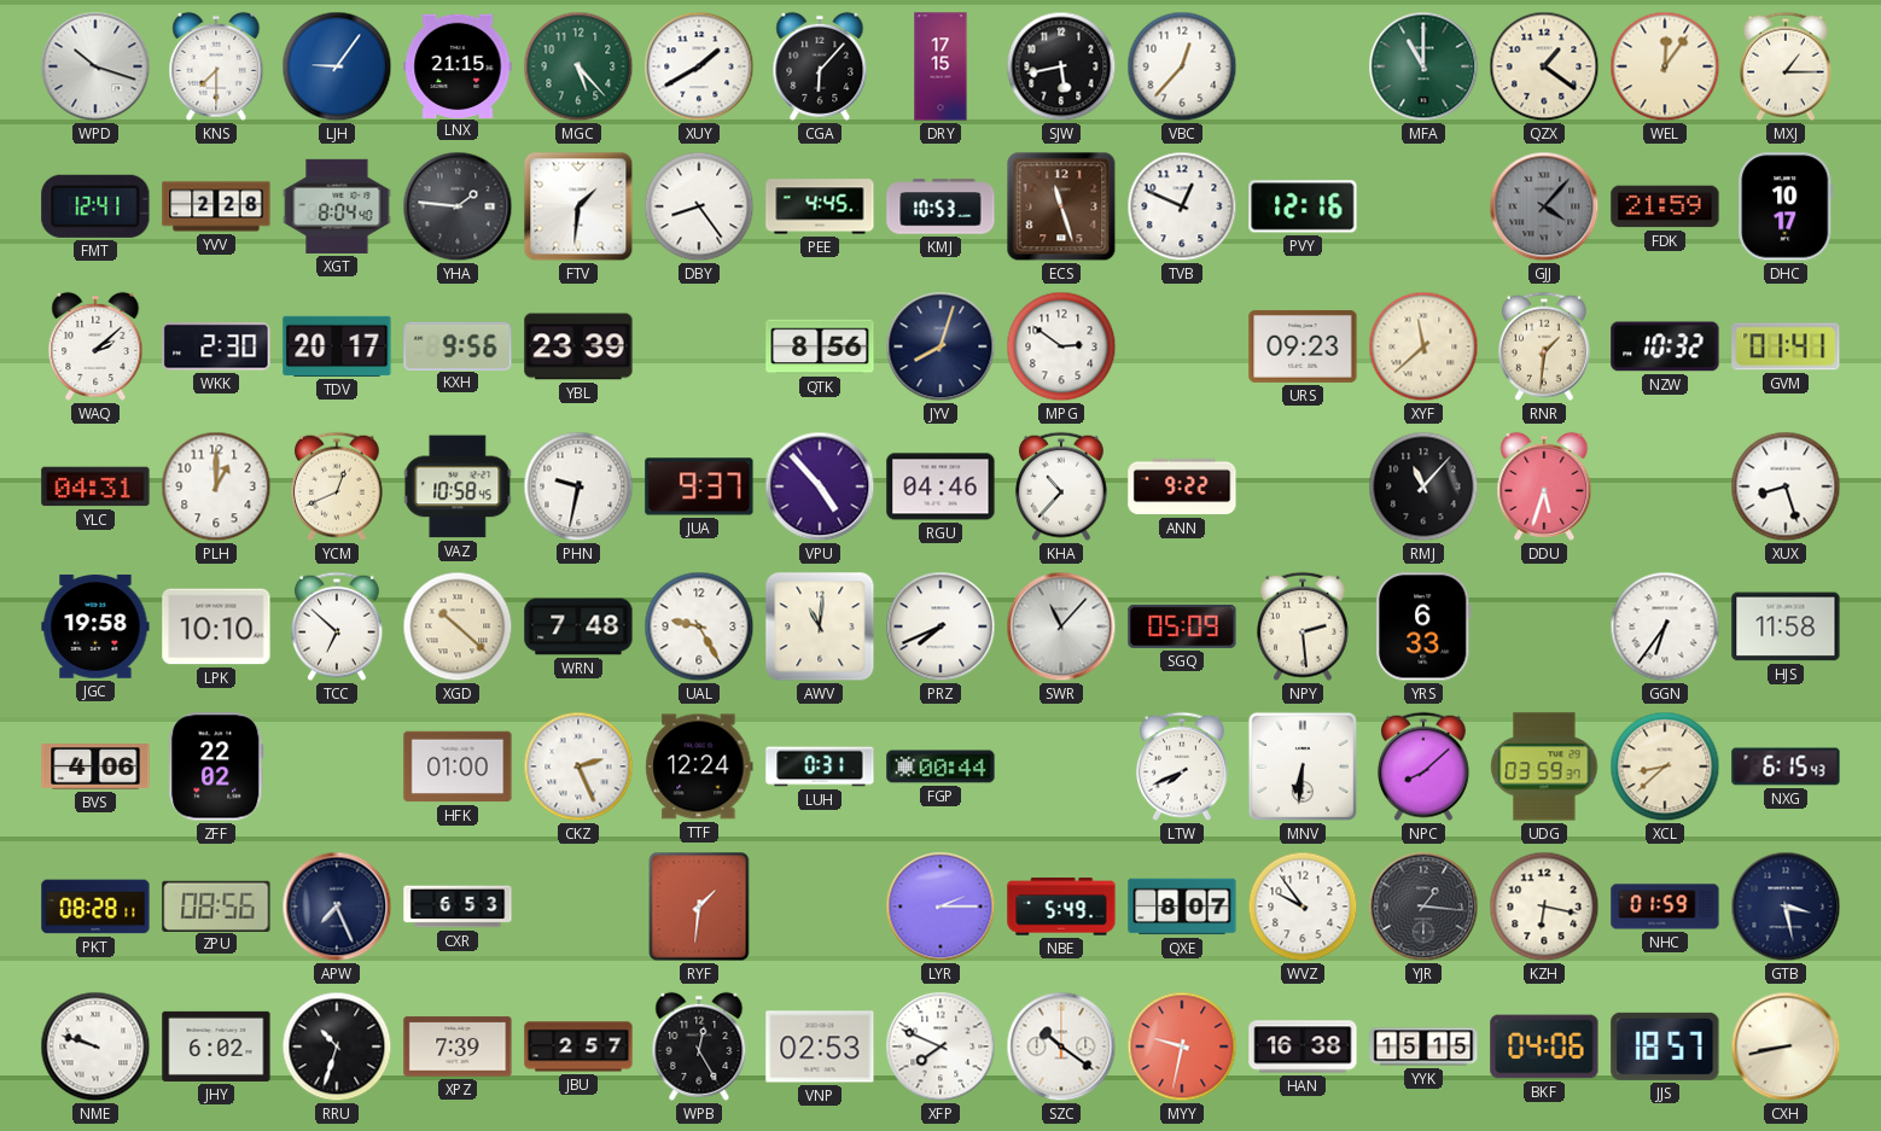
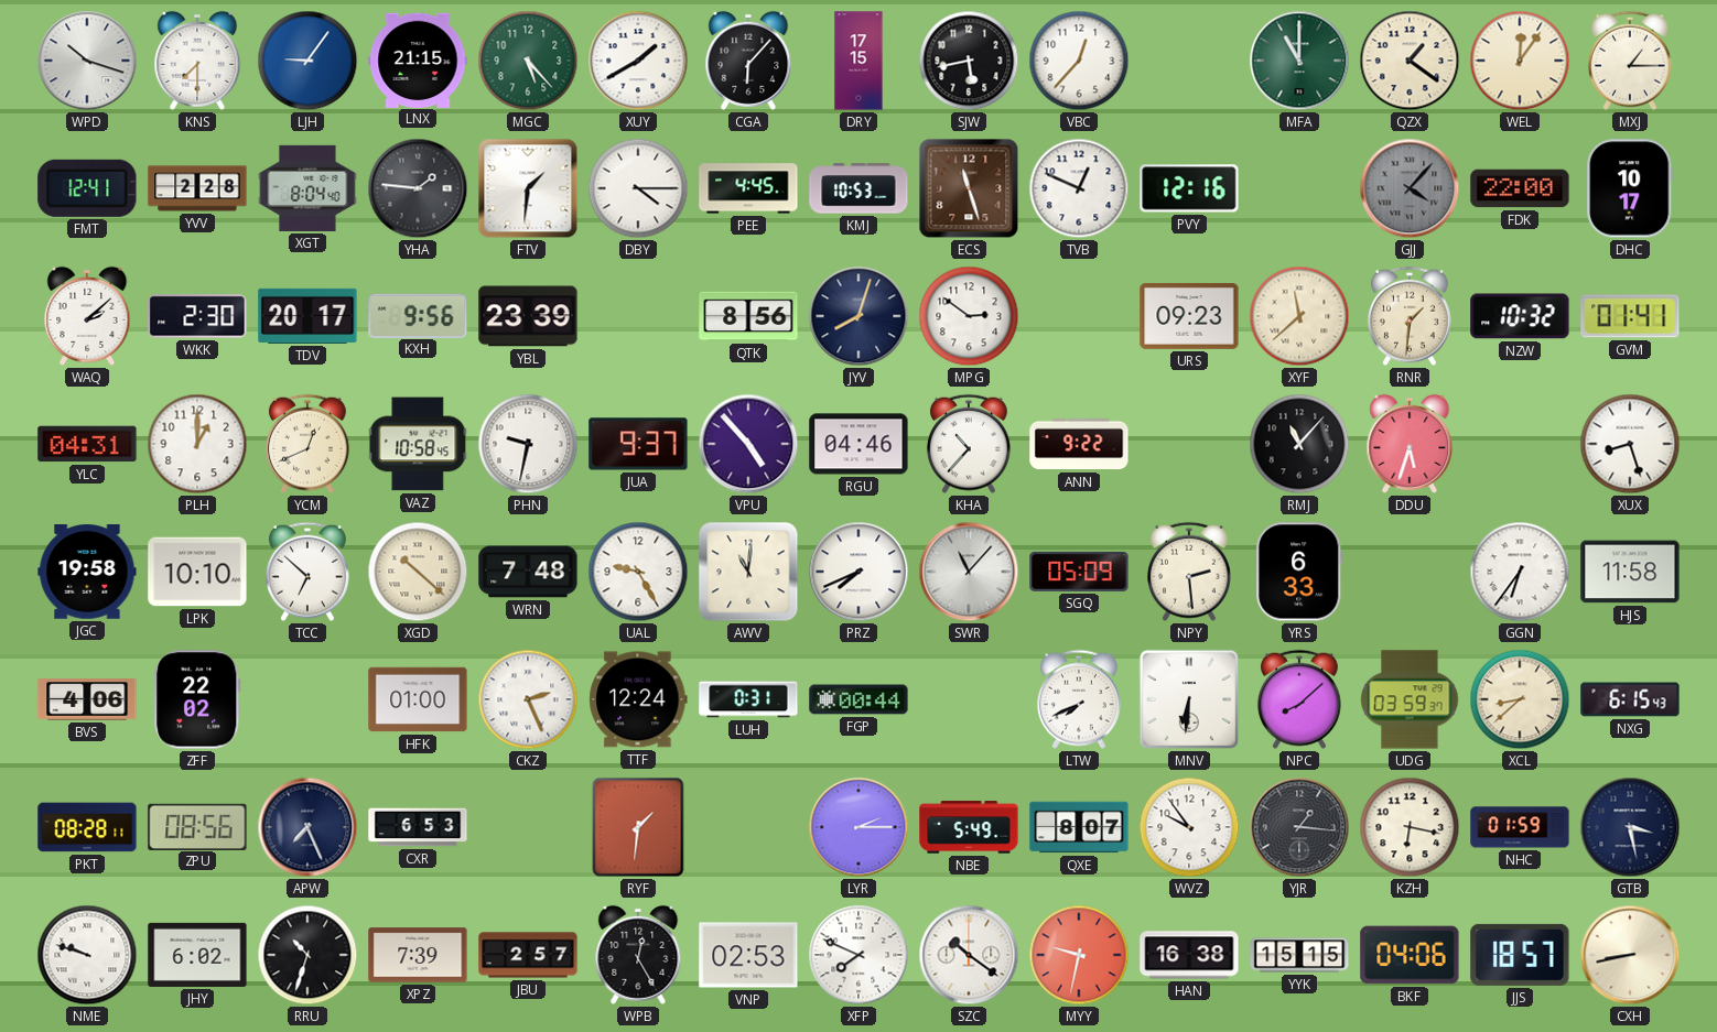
DBY: 8:24 -> 4:15
FDK: 21:59 -> 22:00
